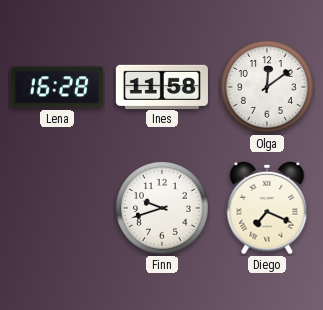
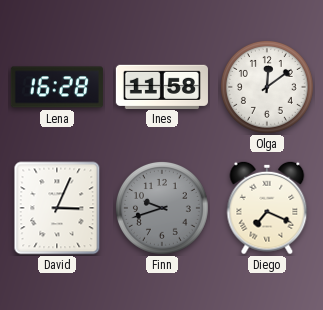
David: none -> 3:04
Finn dial: white -> grey
